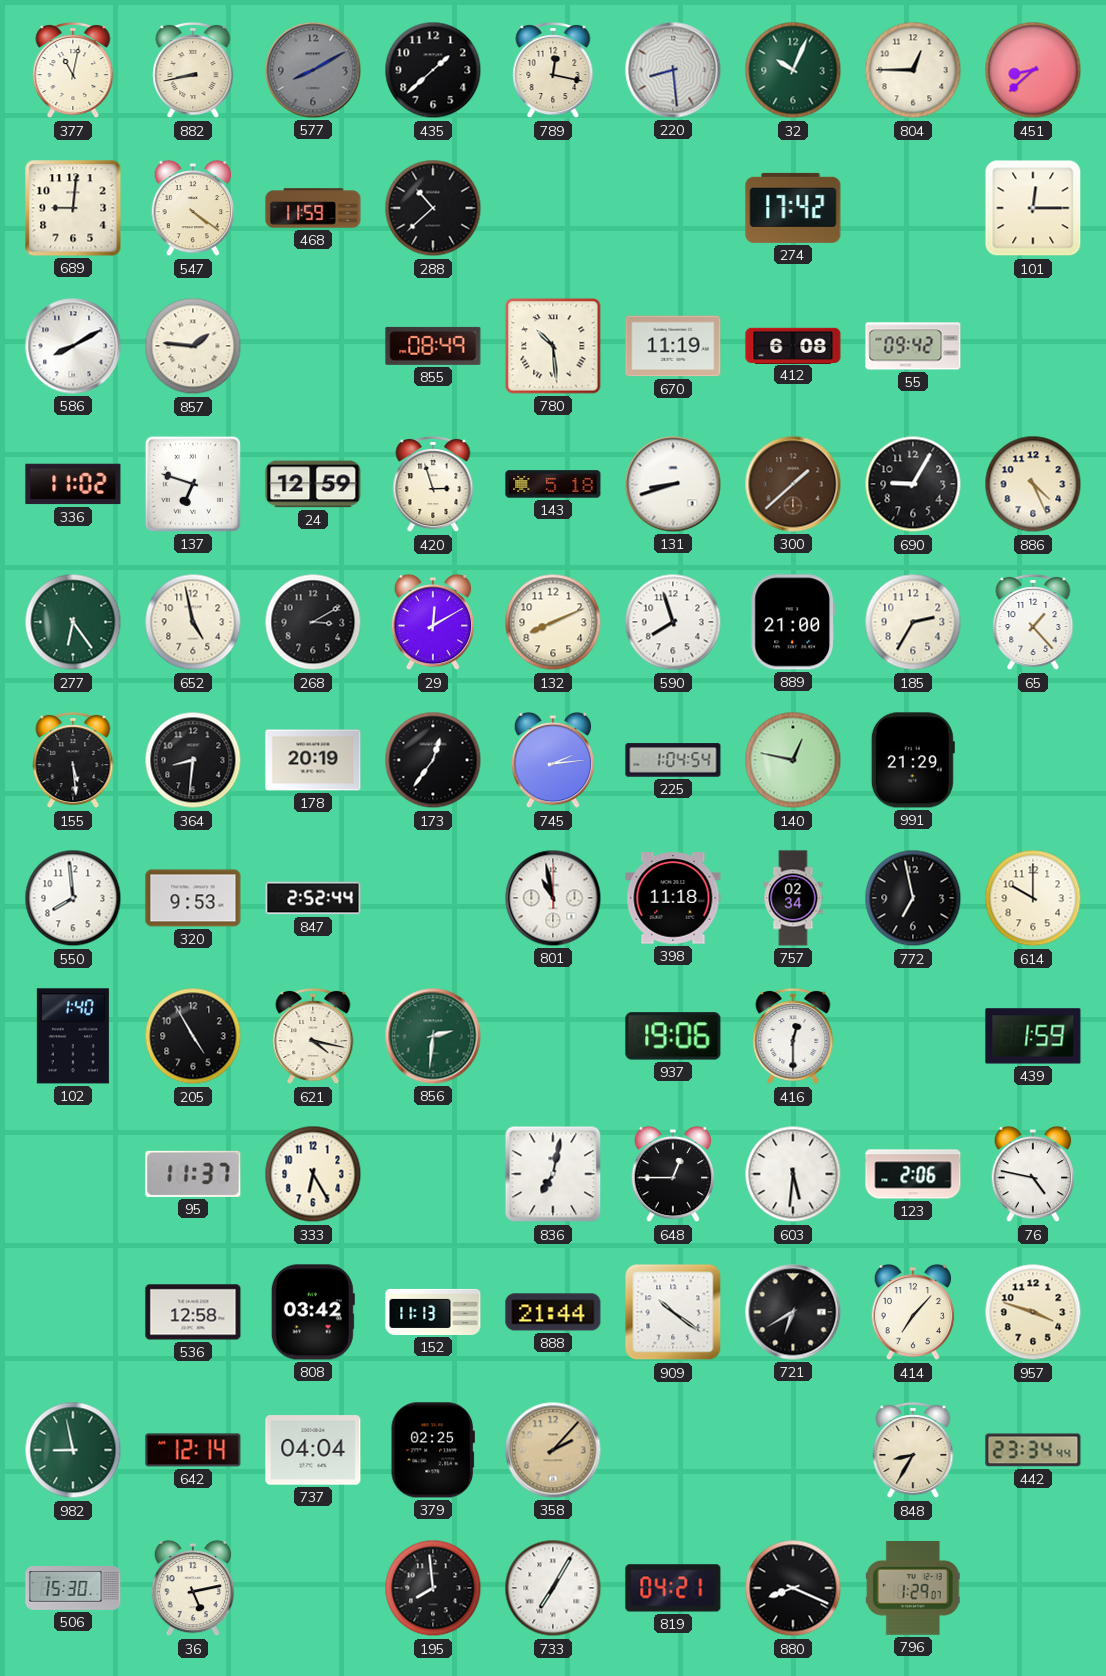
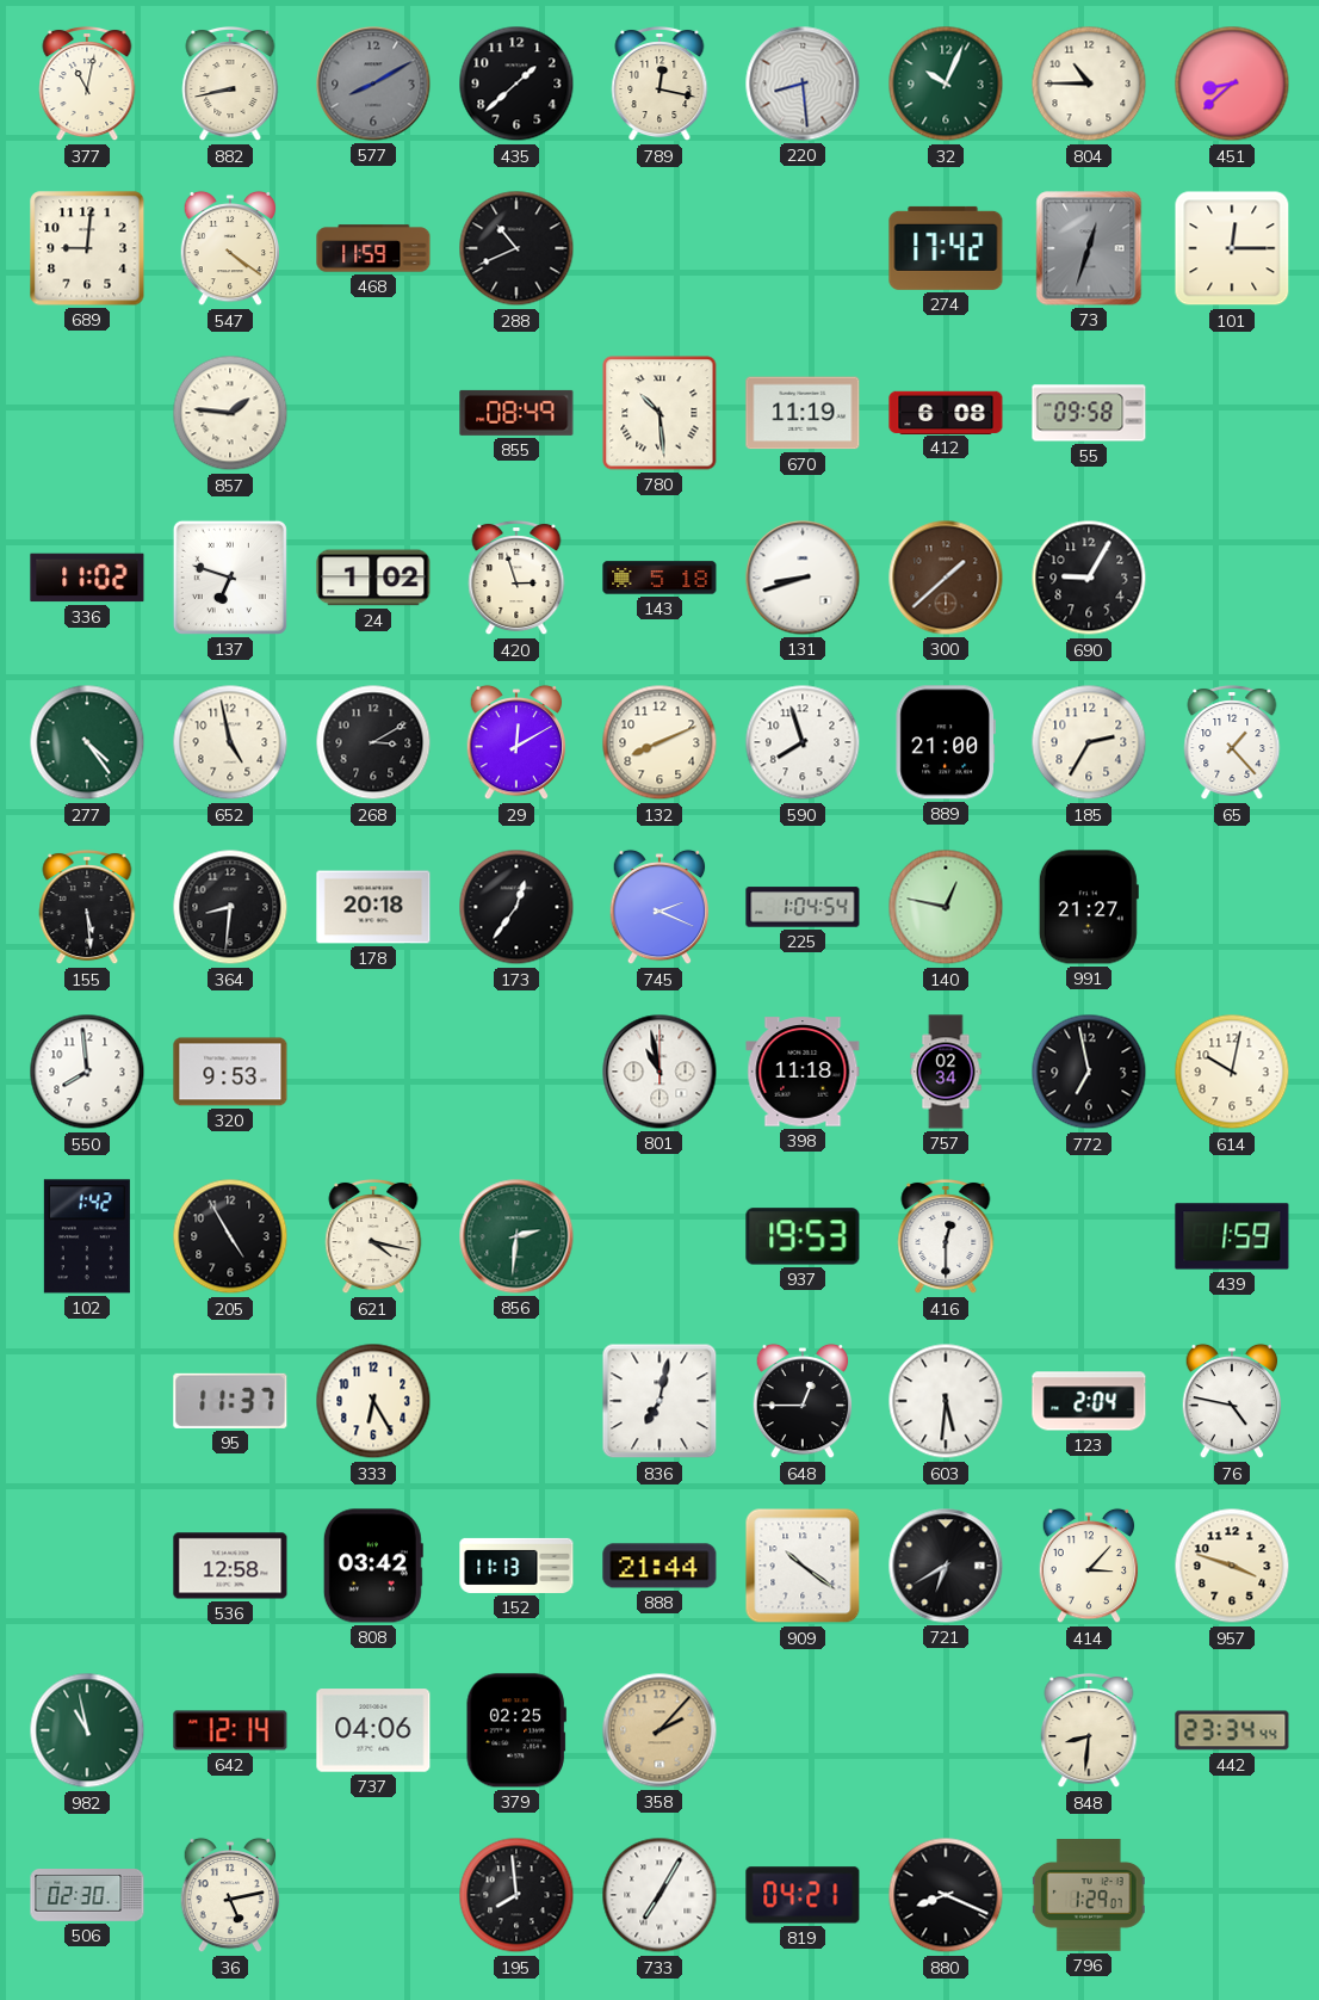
804: 12:45 -> 10:45
288: 10:38 -> 10:41
73: none -> 12:33
586: 8:10 -> none
55: 09:42 -> 09:58
24: 12:59 -> 1:02
886: 4:26 -> none
277: 6:24 -> 4:24
178: 20:19 -> 20:18
745: 2:14 -> 2:19
991: 21:29 -> 21:27
847: 2:52 -> none
614: 10:00 -> 10:02
102: 1:40 -> 1:42
937: 19:06 -> 19:53
123: 2:06 -> 2:04
414: 7:07 -> 3:07
982: 8:58 -> 10:58
737: 04:04 -> 04:06
848: 8:35 -> 8:31
506: 15:30 -> 02:30
